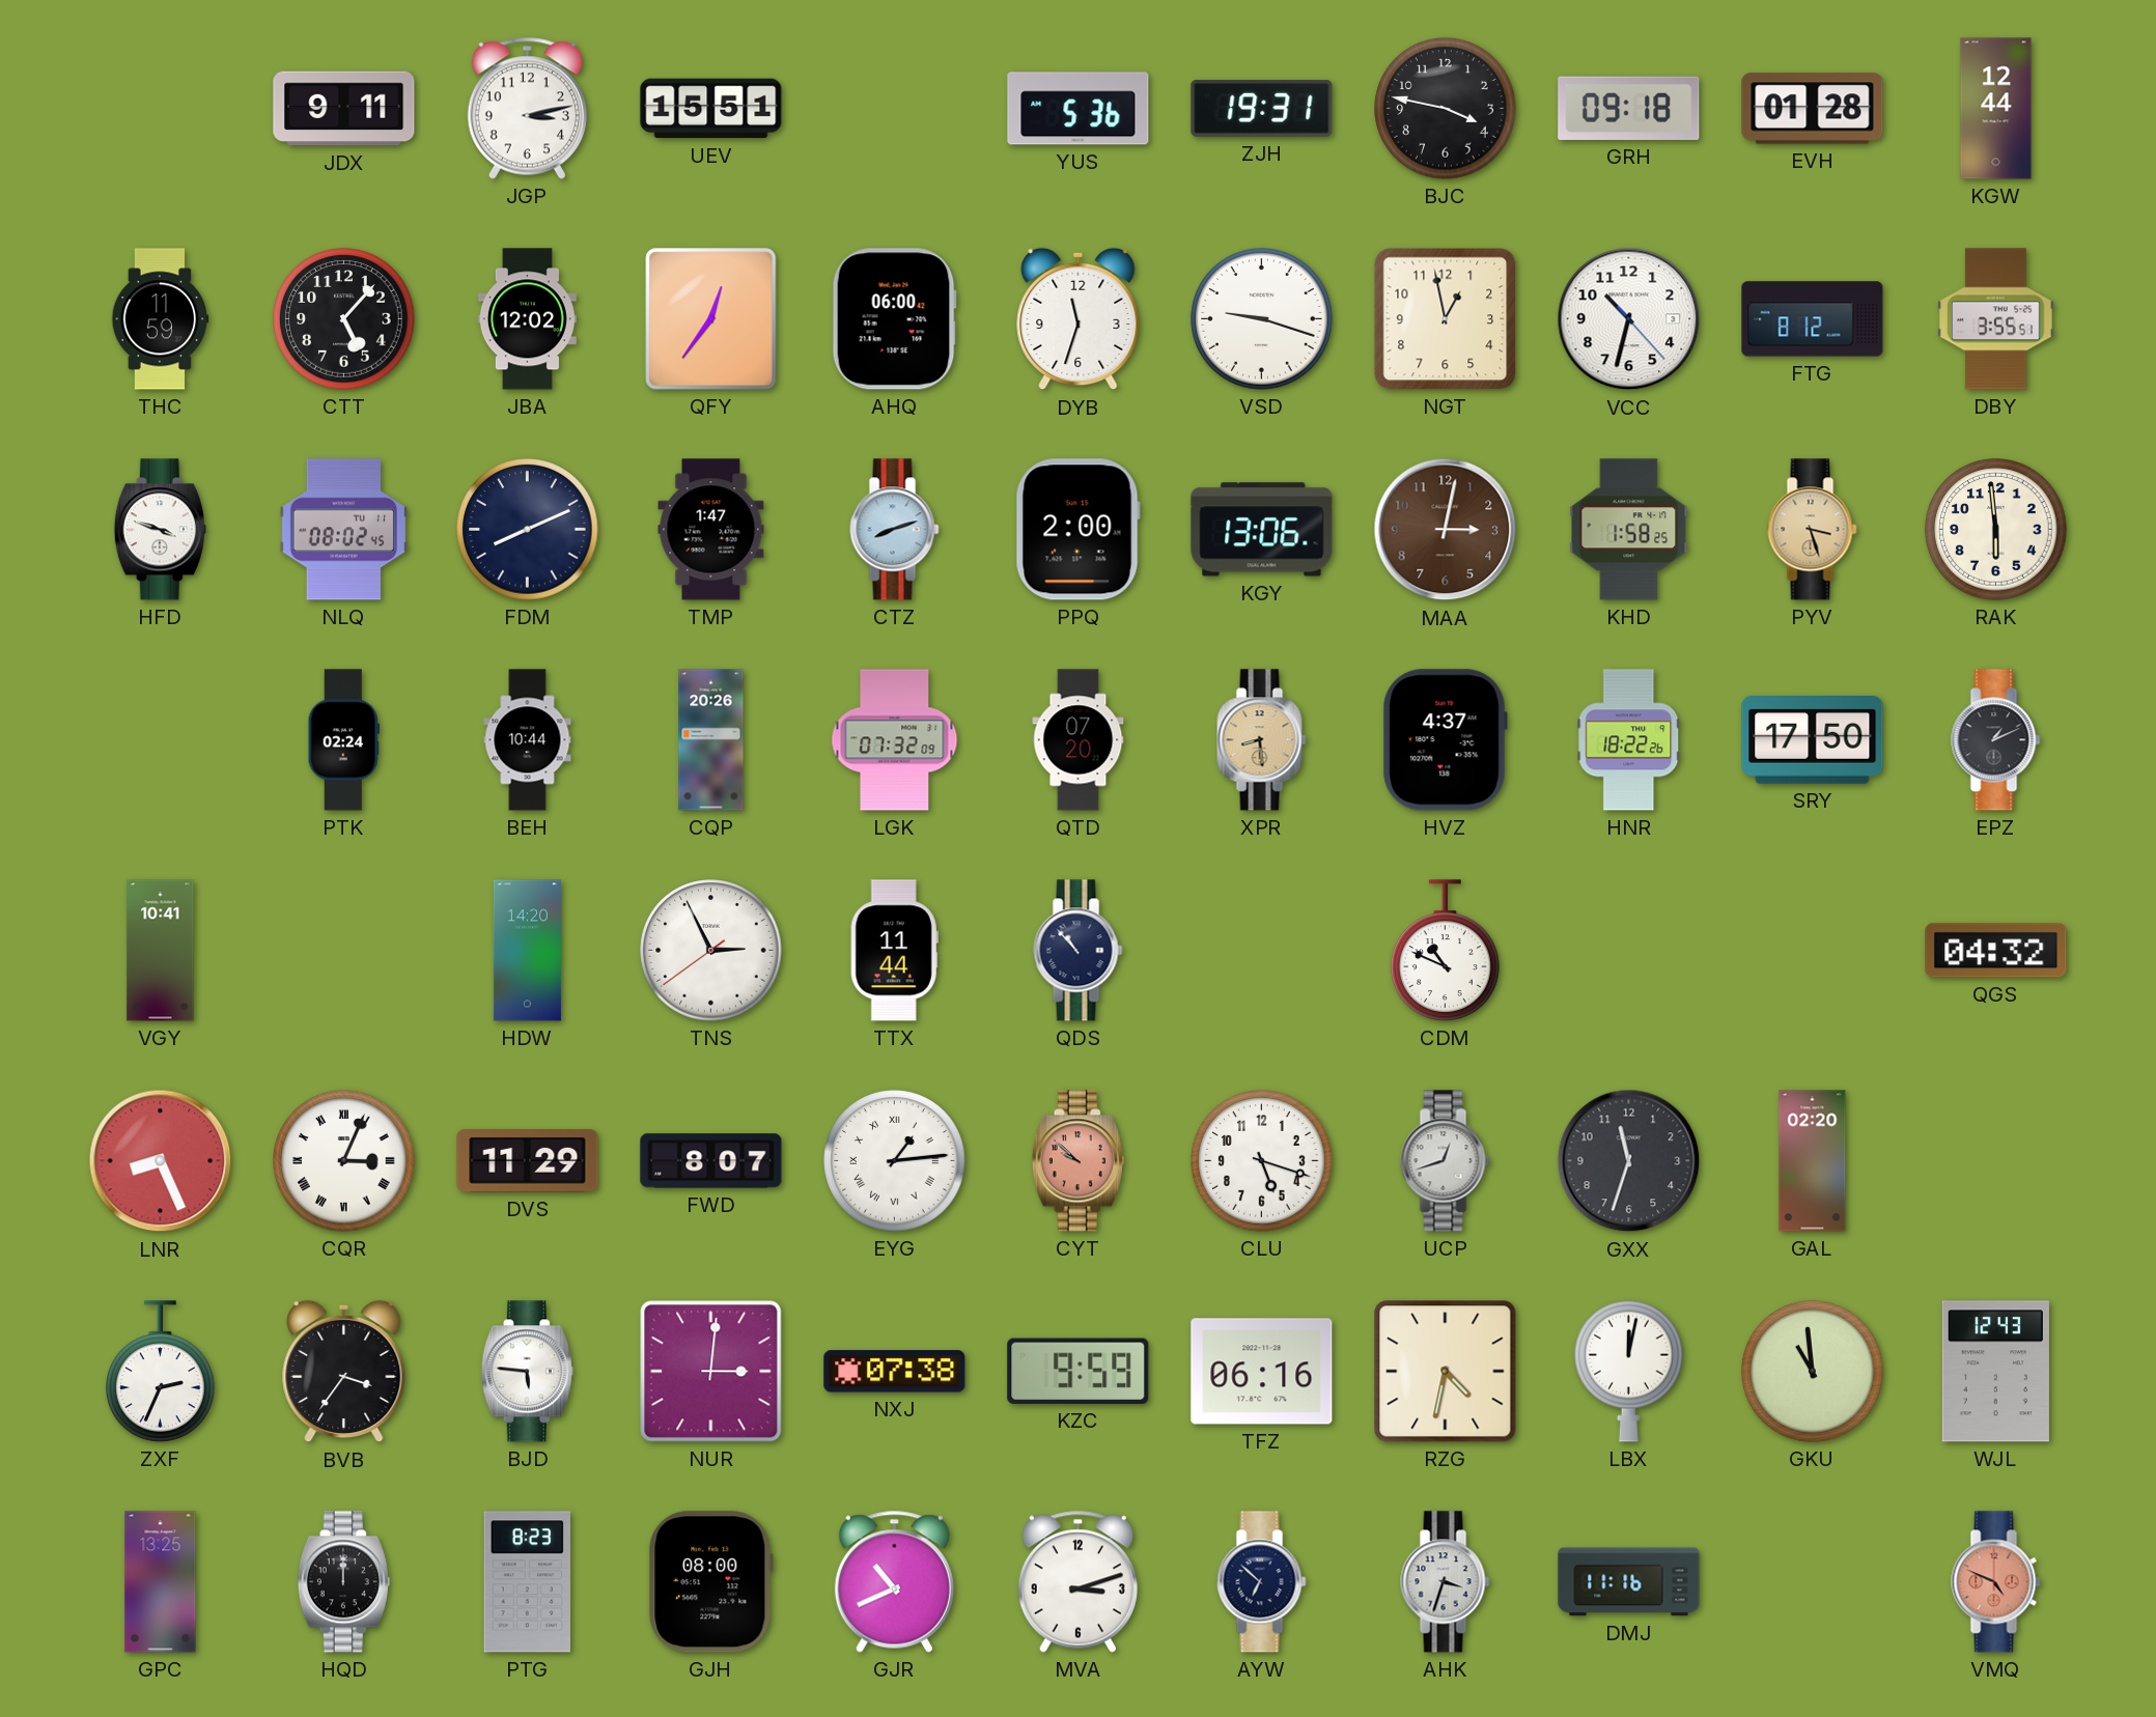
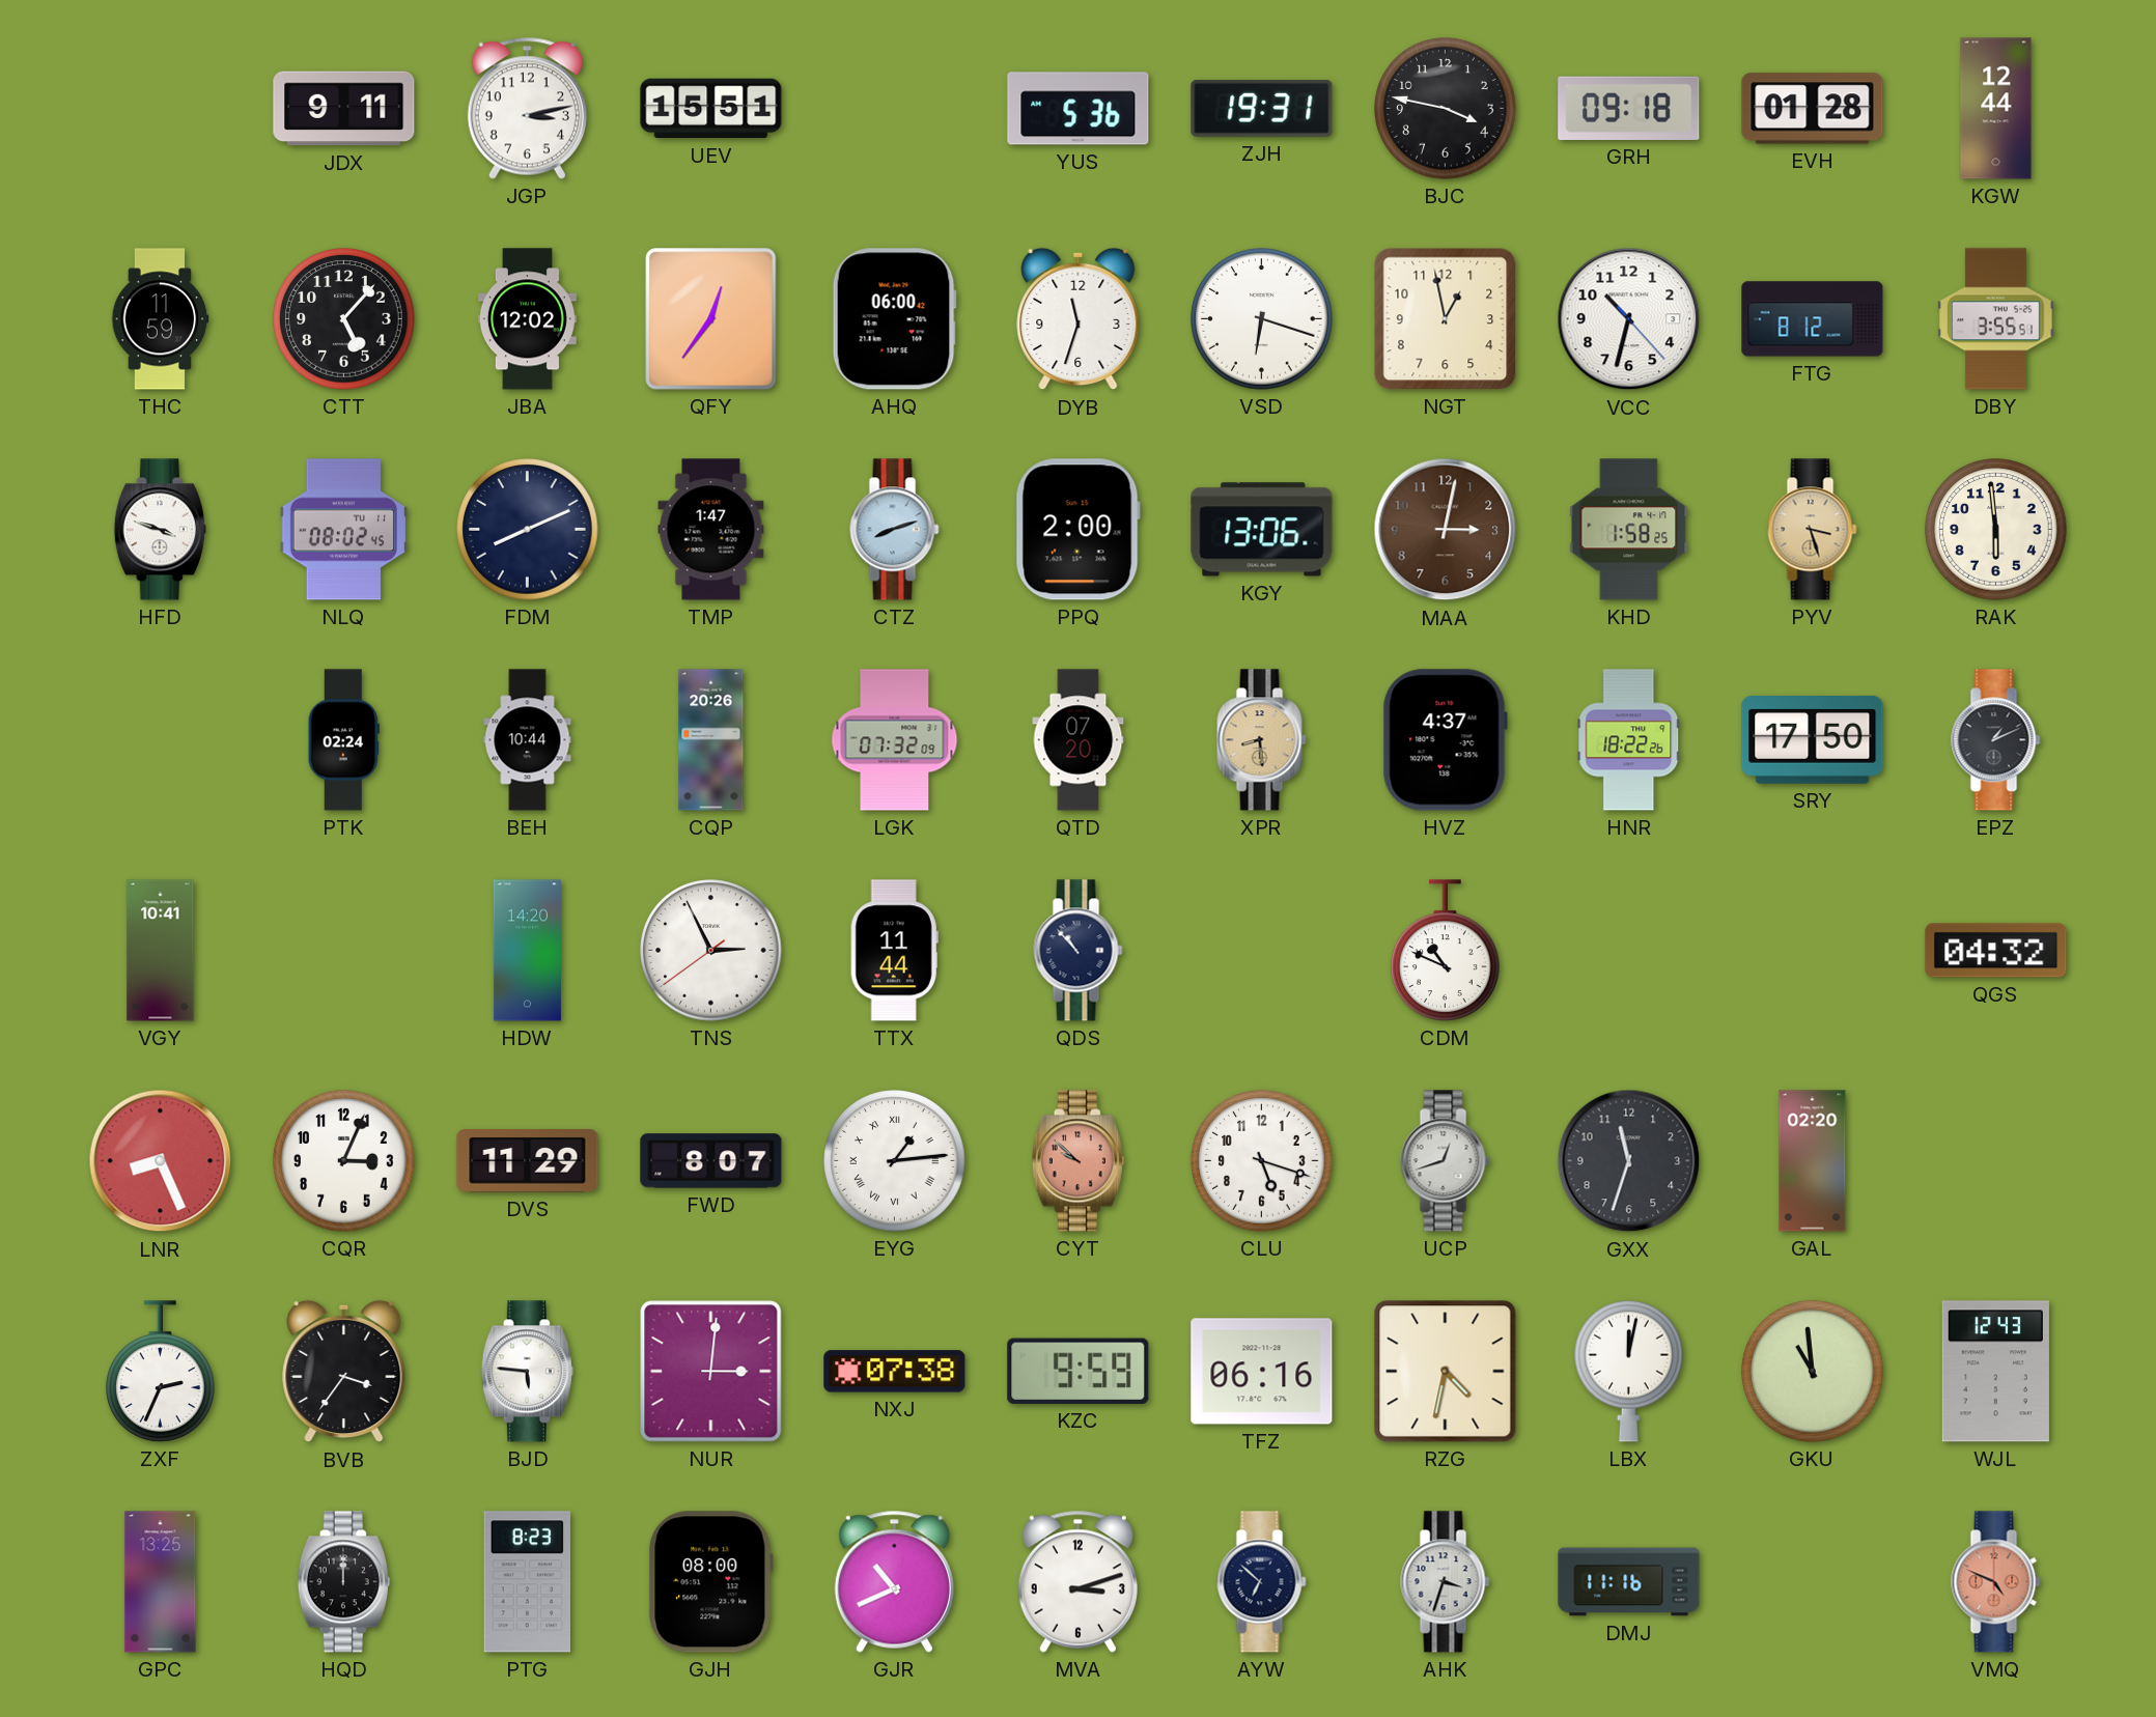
VSD: 9:18 -> 6:18
CQR numerals: Roman -> Arabic
